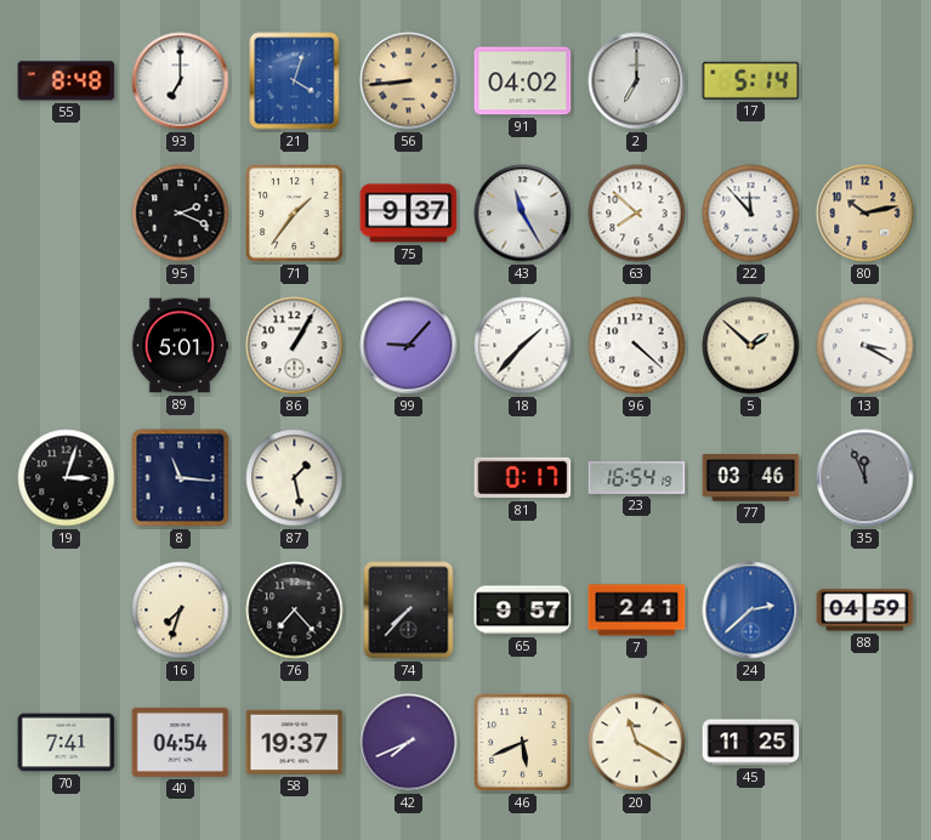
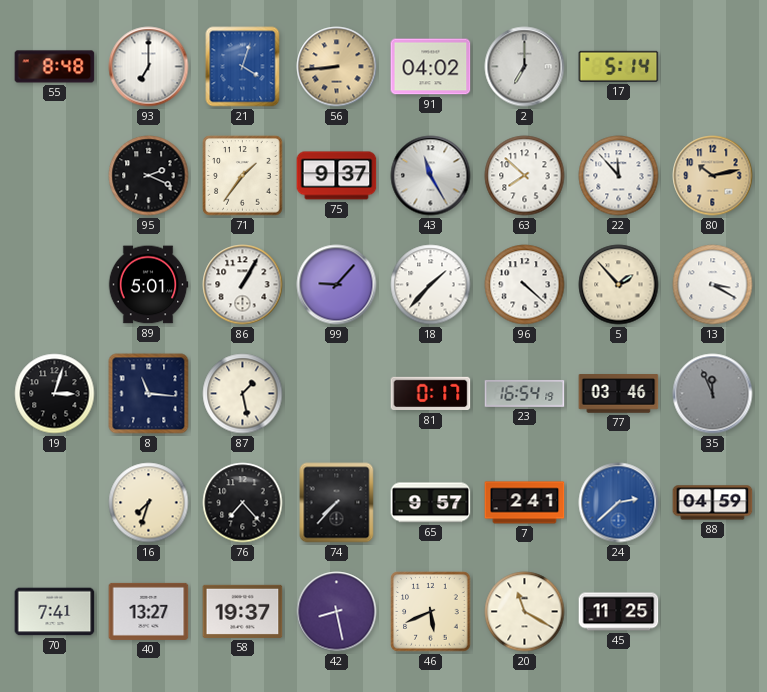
5: 1:52 -> 1:53
40: 04:54 -> 13:27
42: 7:41 -> 8:28
